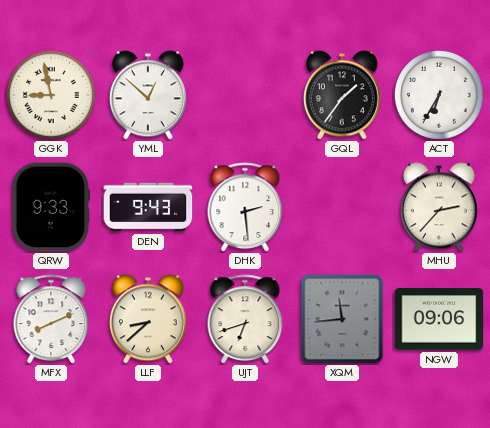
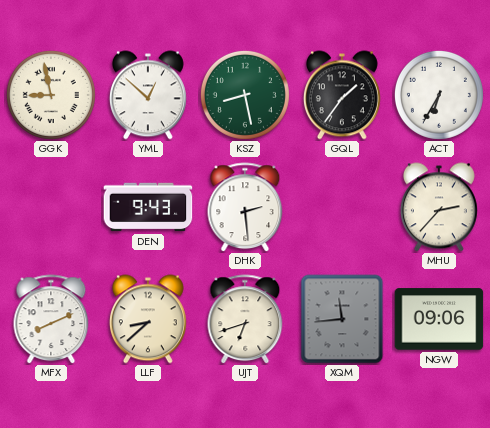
KSZ: none -> 8:28
QRW: 9:33 -> none
